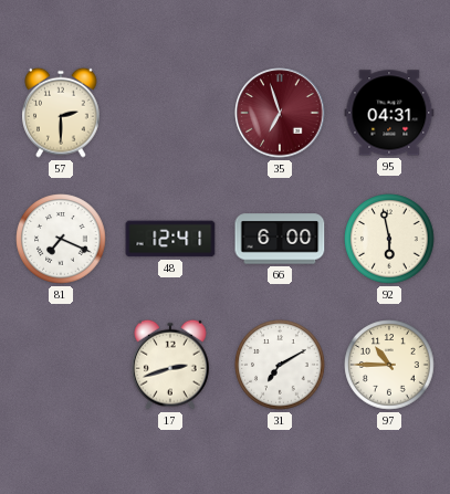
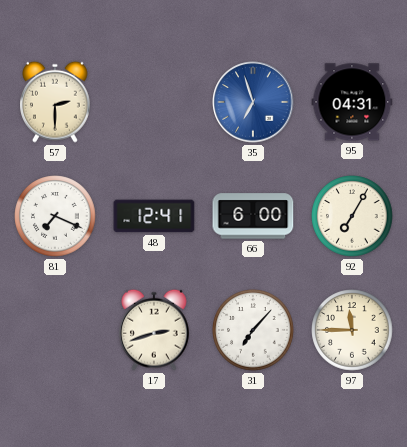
35 dial: burgundy -> blue
92: 5:58 -> 7:05
31: 7:10 -> 7:07
97: 10:45 -> 11:45
